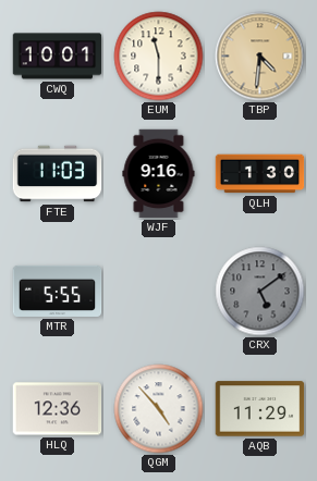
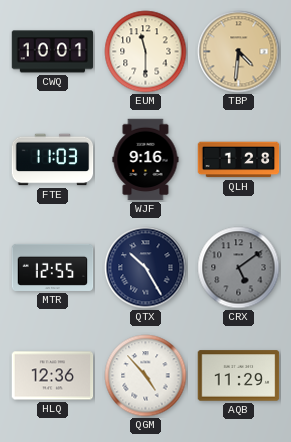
QLH: 1:30 -> 1:28
MTR: 5:55 -> 12:55
QTX: none -> 10:25
